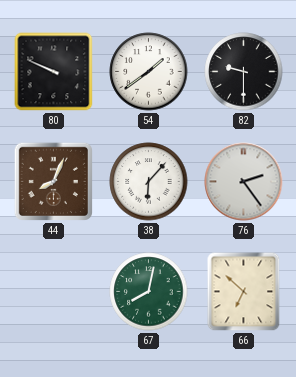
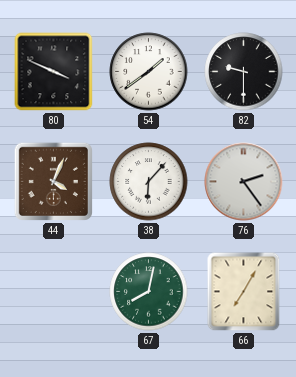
80: 9:49 -> 3:49
44: 8:04 -> 4:04
66: 6:52 -> 7:05
